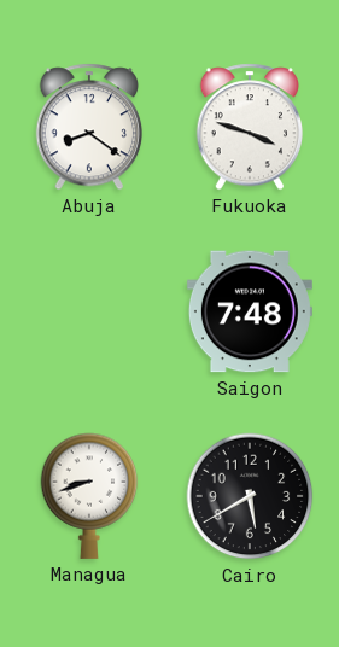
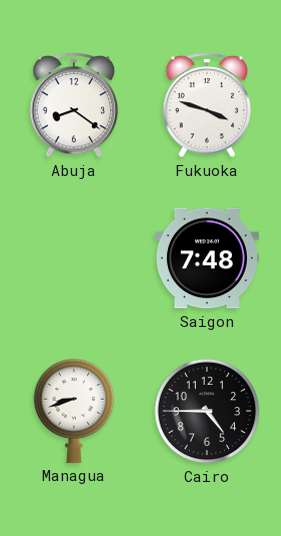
Cairo: 5:40 -> 4:45
